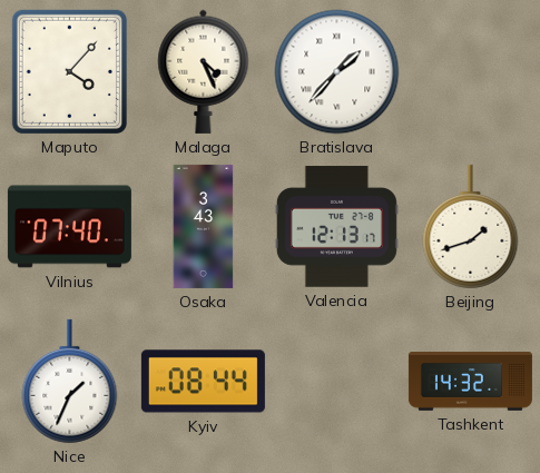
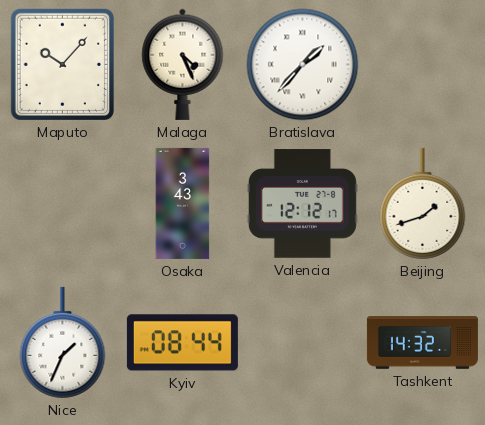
Maputo: 4:07 -> 10:07
Vilnius: 07:40 -> none
Valencia: 12:13 -> 12:12
